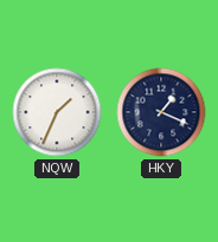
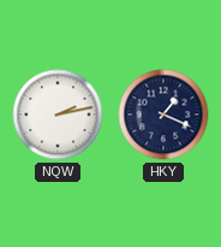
NQW: 1:34 -> 2:13
